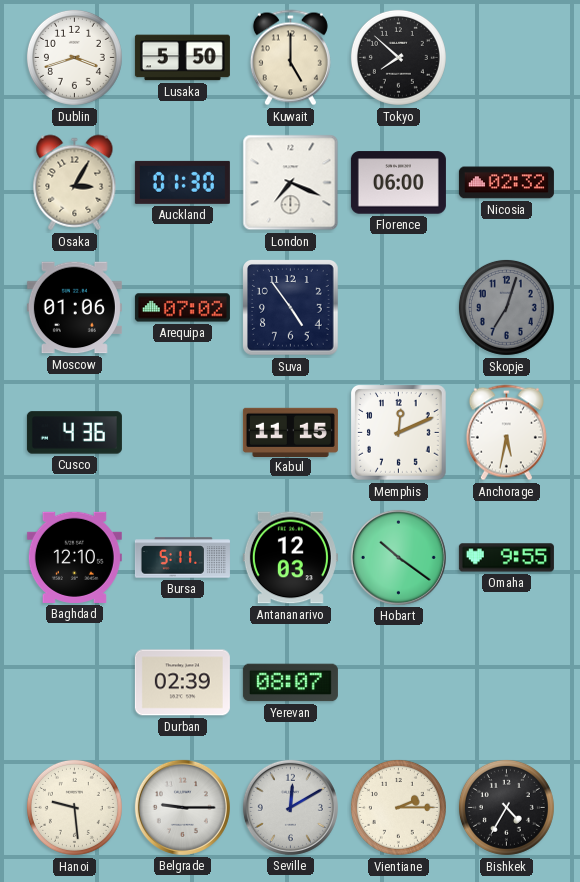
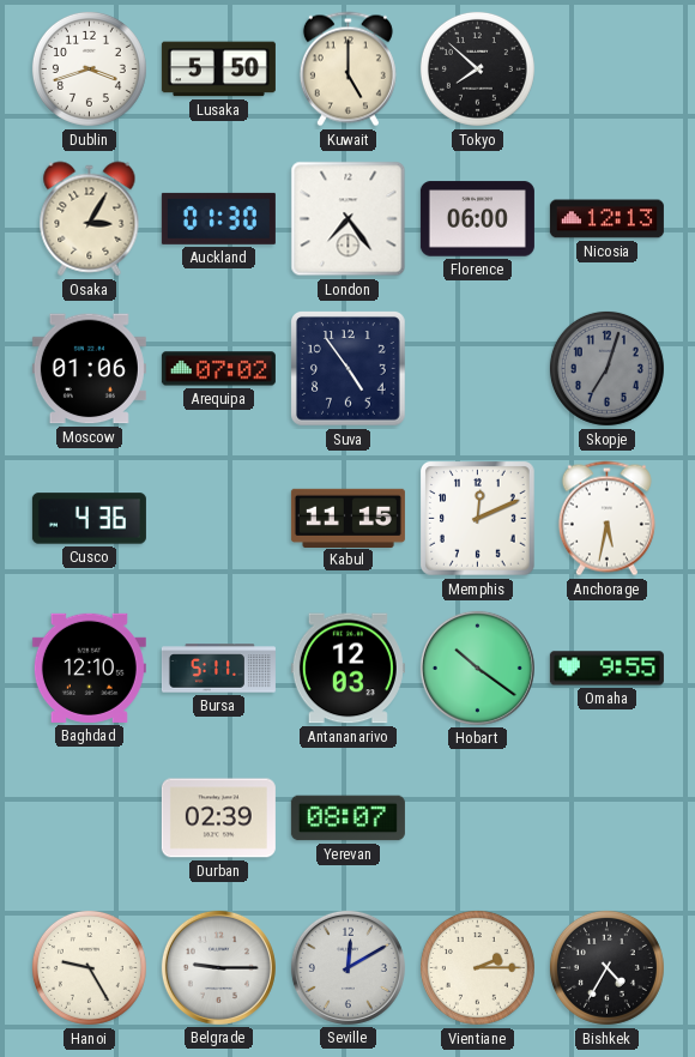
London: 7:19 -> 7:24
Nicosia: 02:32 -> 12:13
Hanoi: 9:29 -> 9:25
